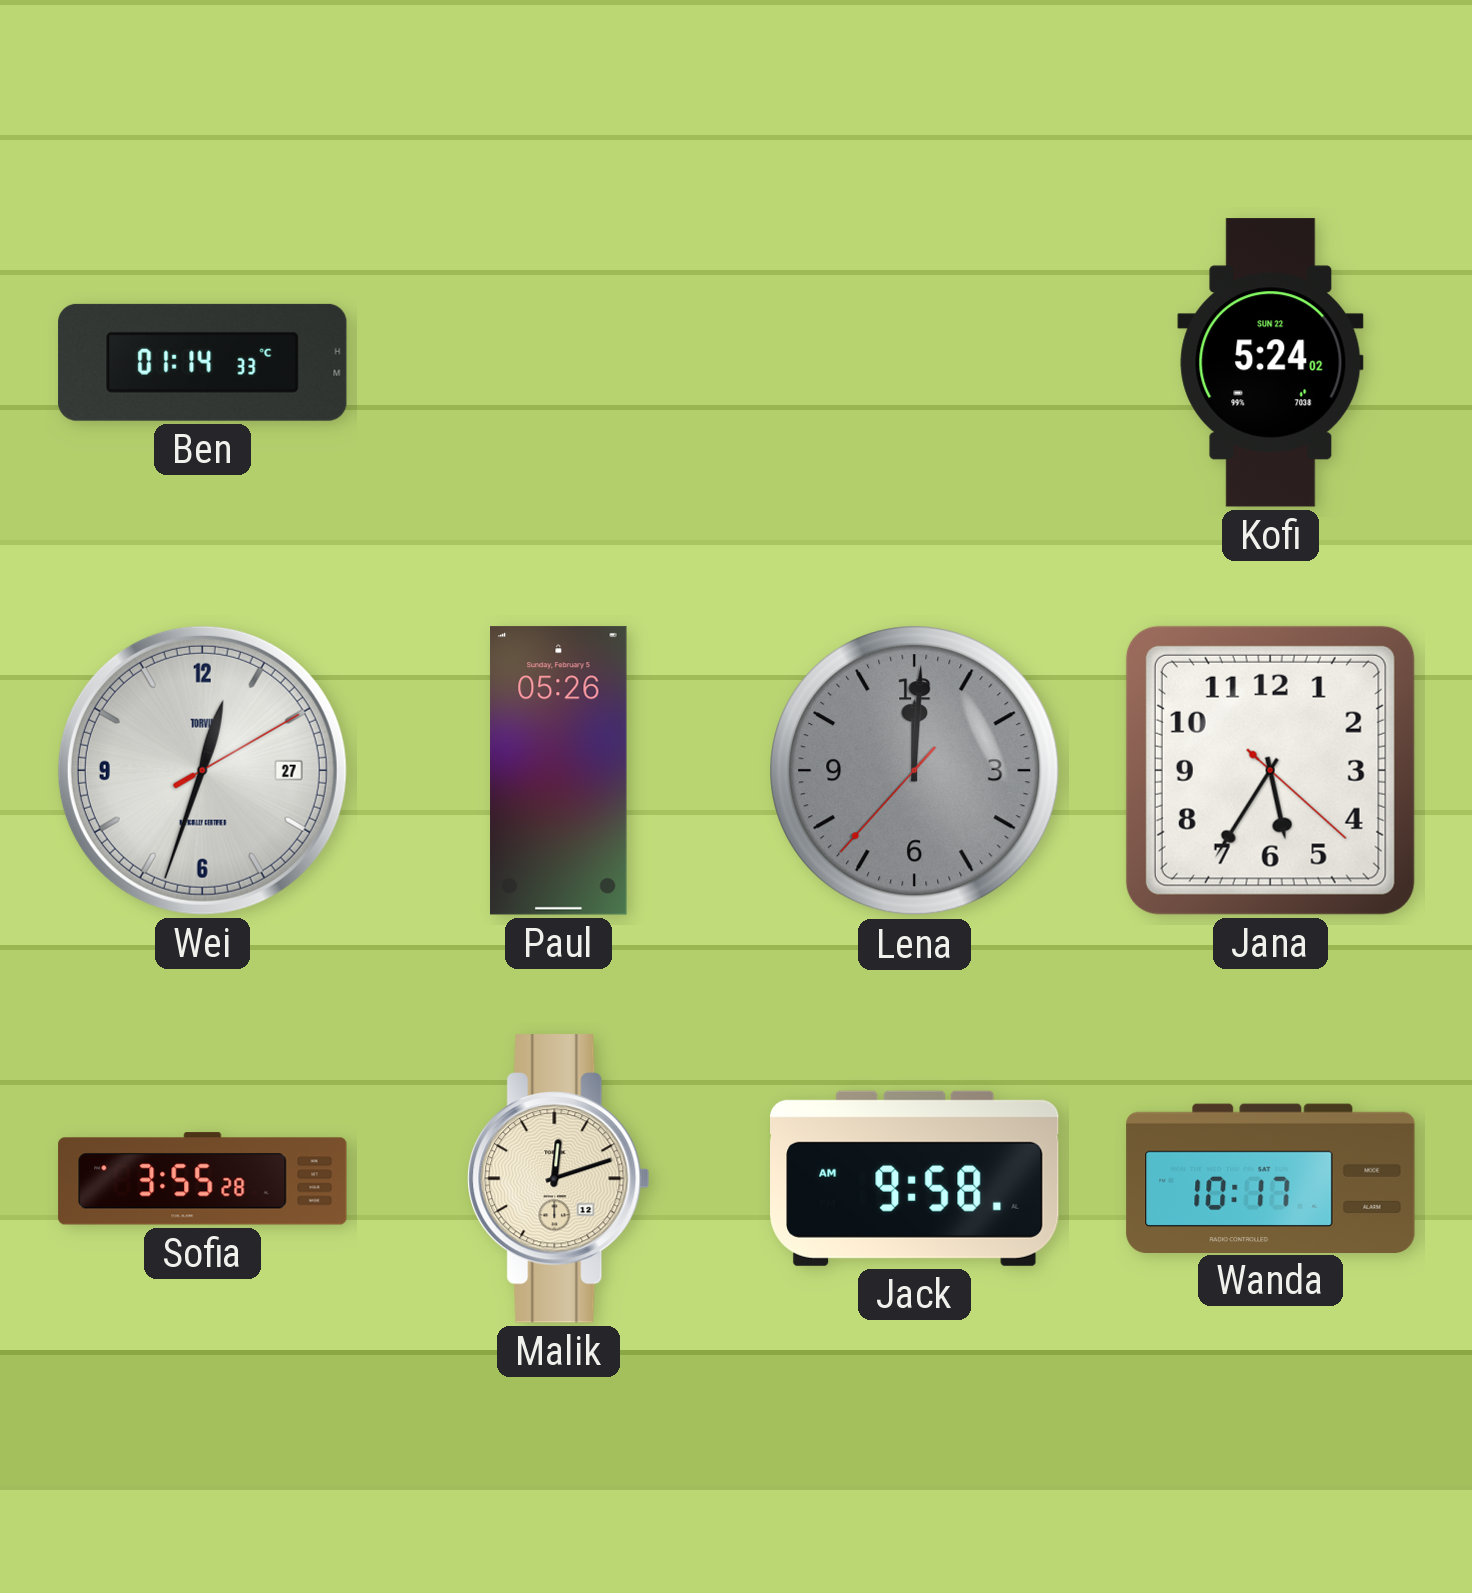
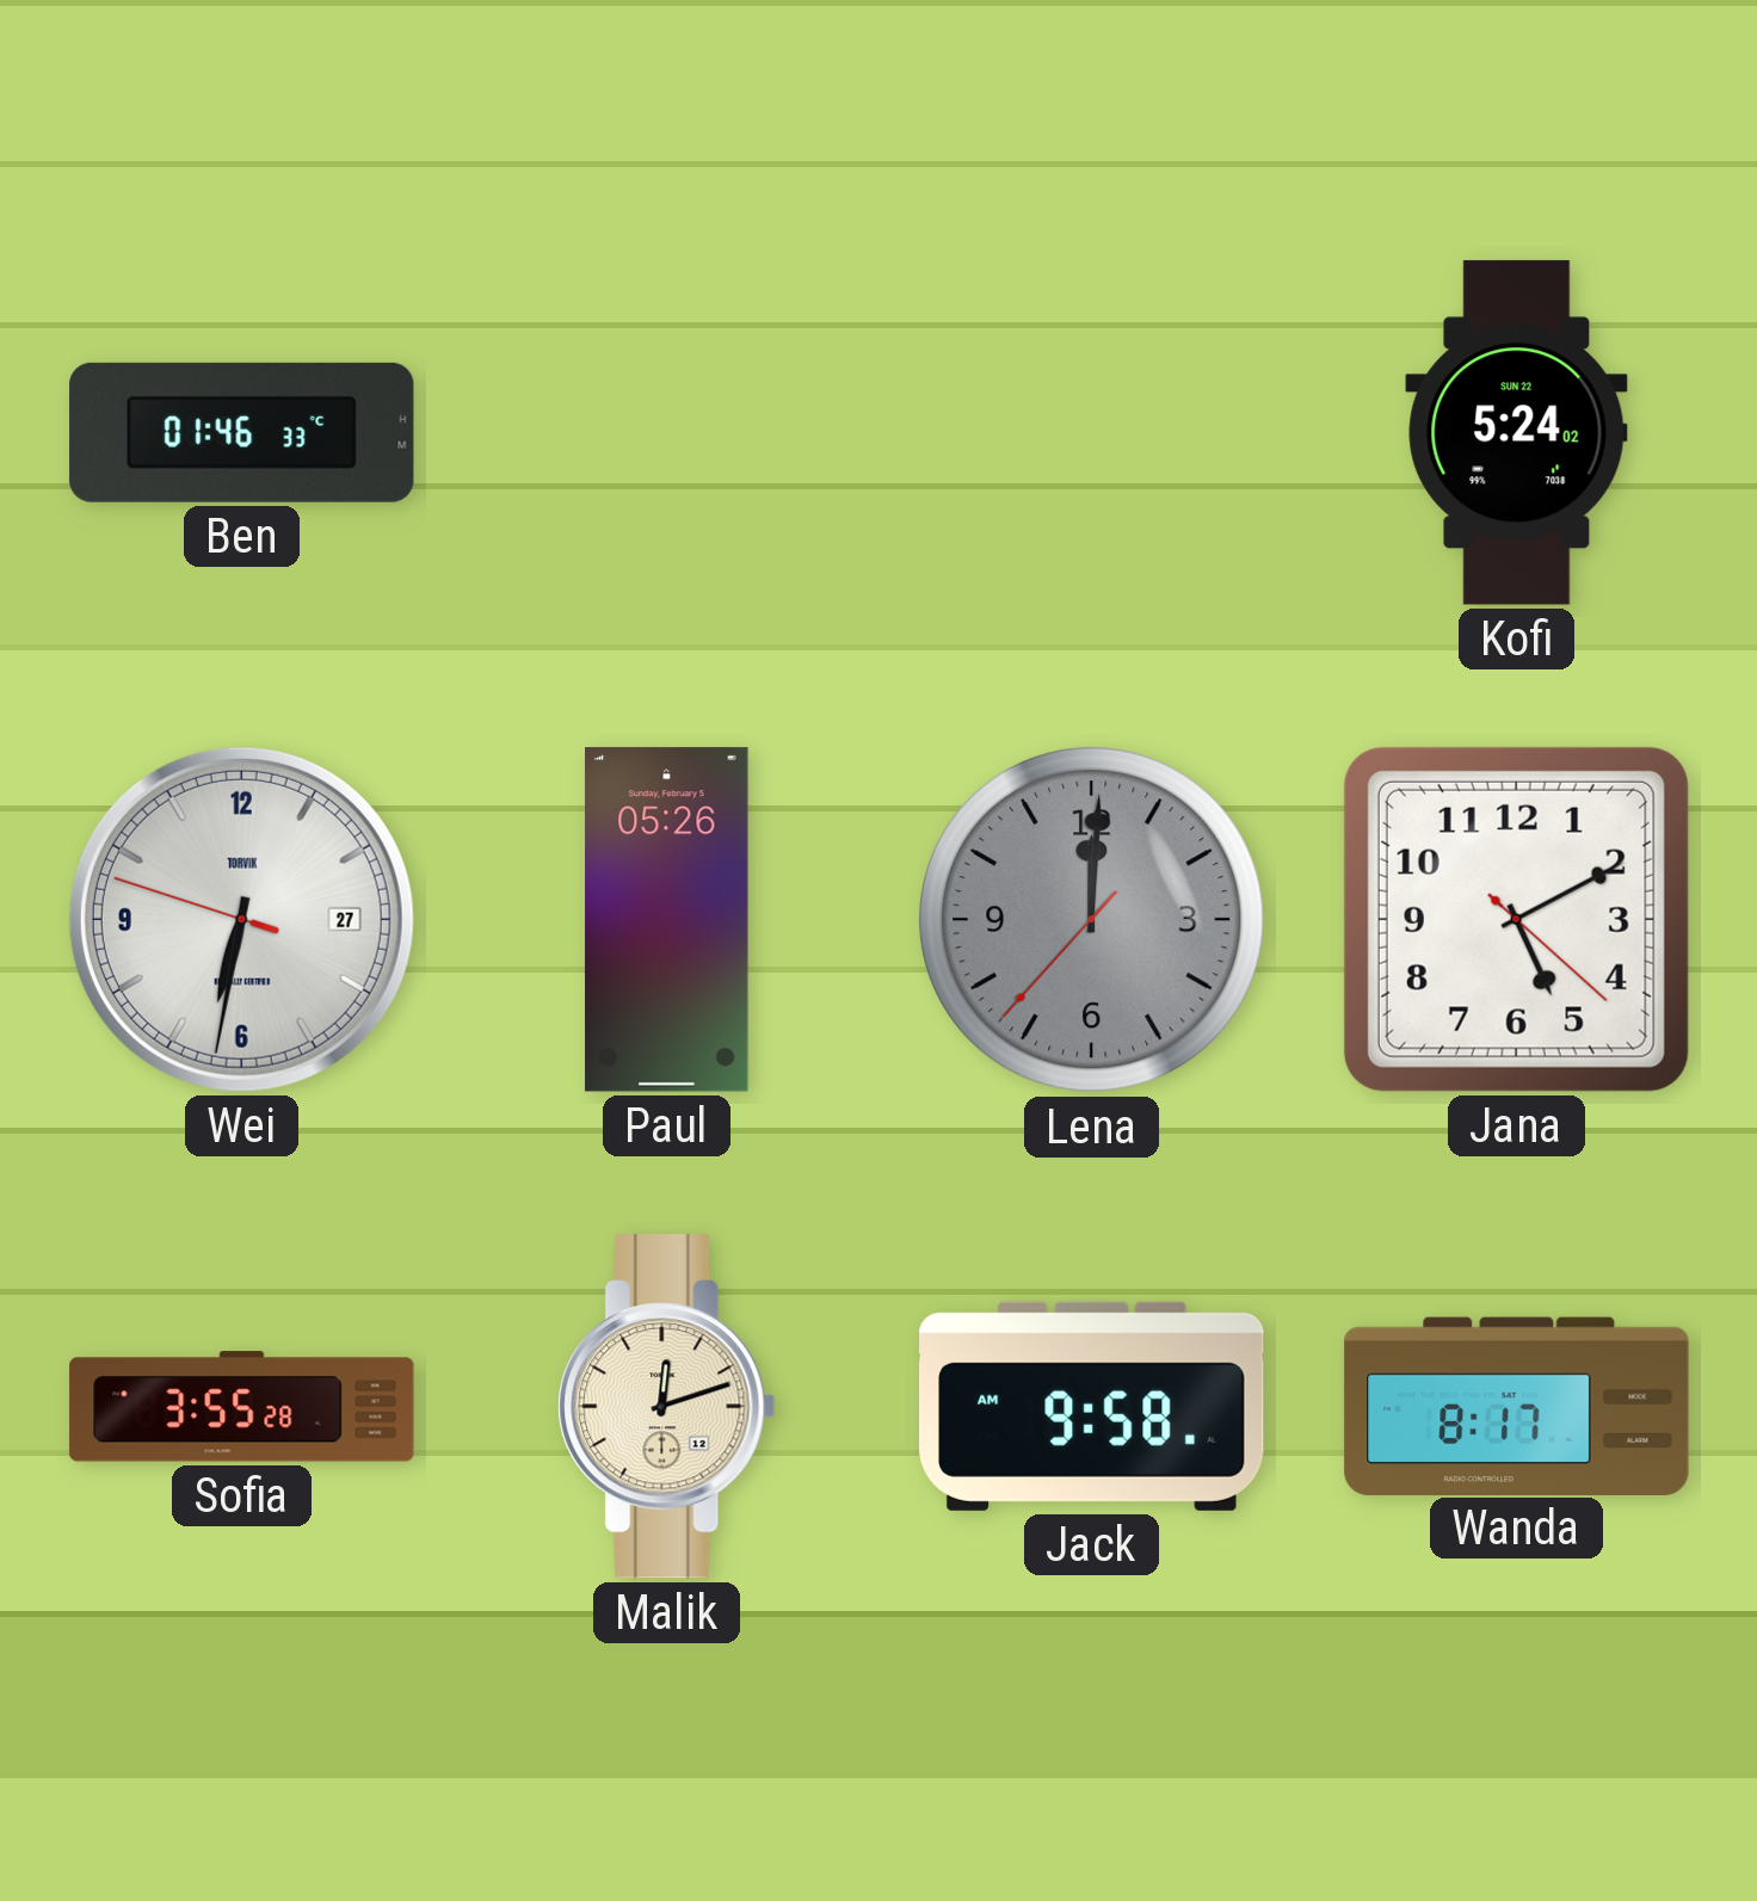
Ben: 01:14 -> 01:46
Wei: 12:33 -> 6:31
Jana: 5:35 -> 5:10
Wanda: 10:17 -> 8:17
